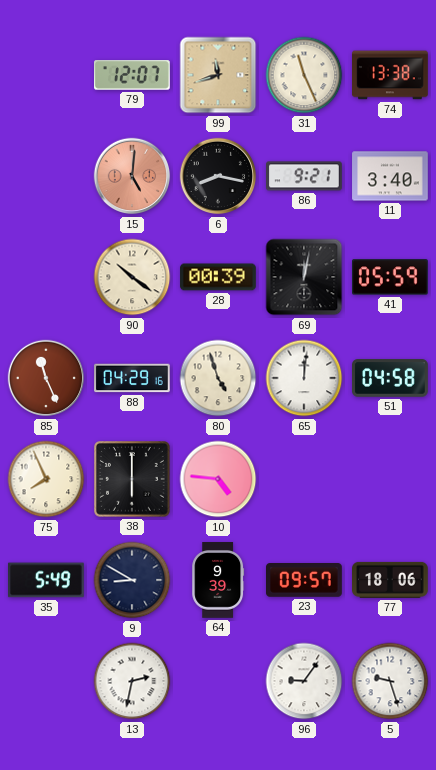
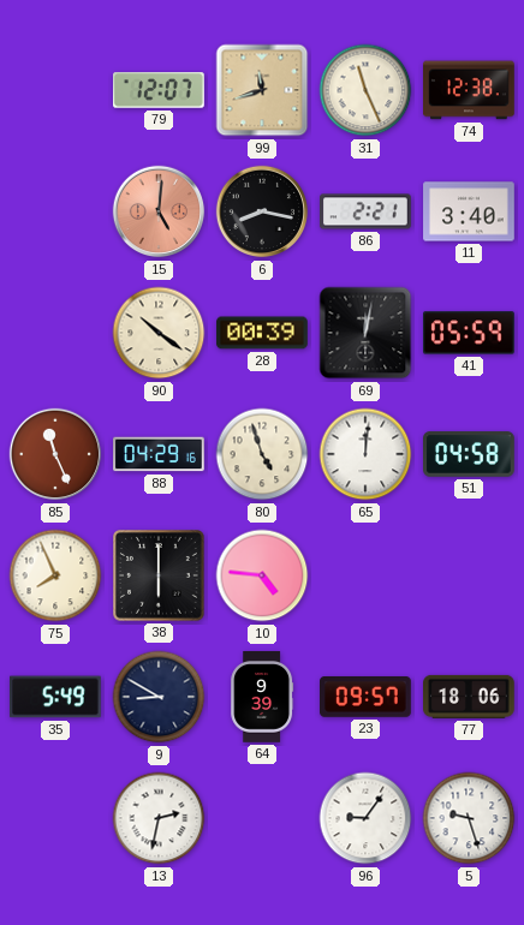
74: 13:38 -> 12:38
86: 9:21 -> 2:21
